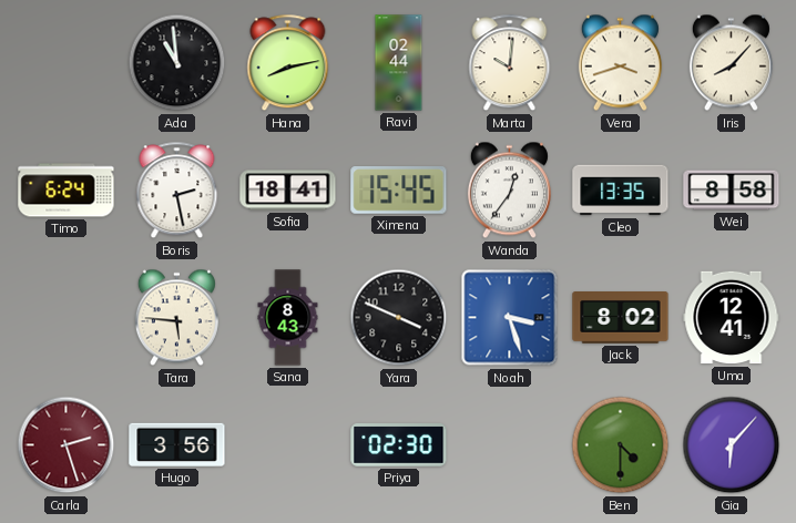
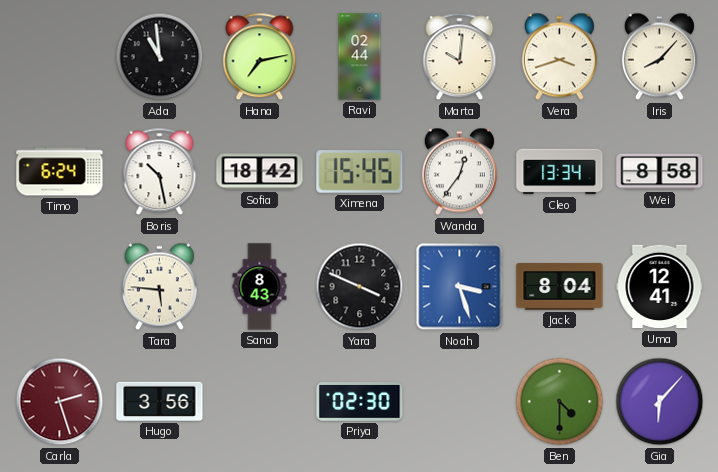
Hana: 8:13 -> 7:13
Boris: 2:28 -> 10:28
Sofia: 18:41 -> 18:42
Cleo: 13:35 -> 13:34
Jack: 8:02 -> 8:04
